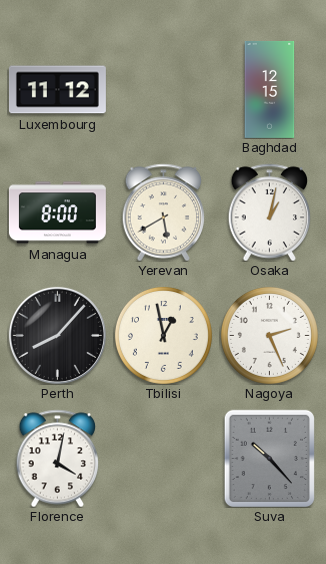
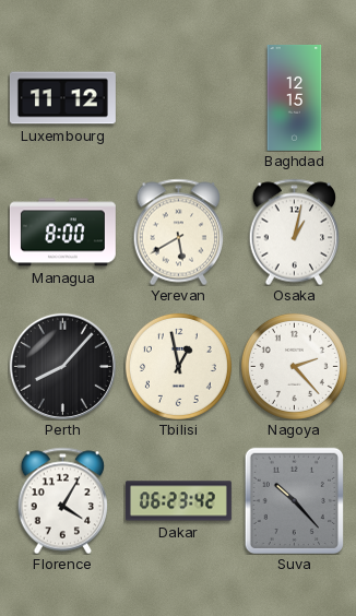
Nagoya: 2:26 -> 2:23
Florence: 4:02 -> 4:05
Dakar: none -> 06:23
